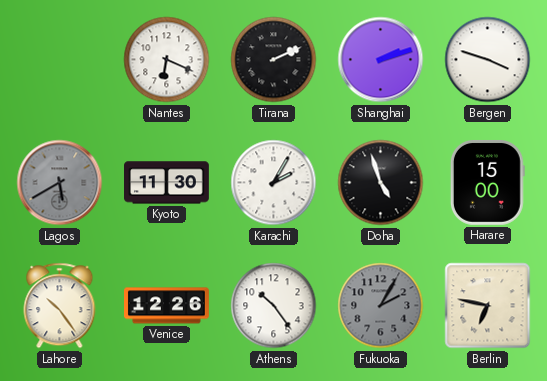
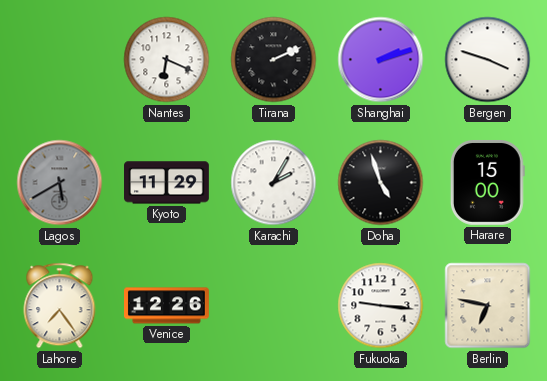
Kyoto: 11:30 -> 11:29
Lahore: 10:24 -> 7:24
Athens: 10:24 -> none
Fukuoka: 2:05 -> 9:16
Fukuoka dial: grey -> white
